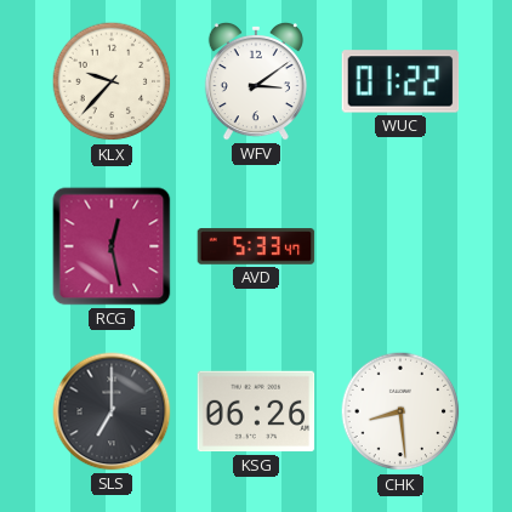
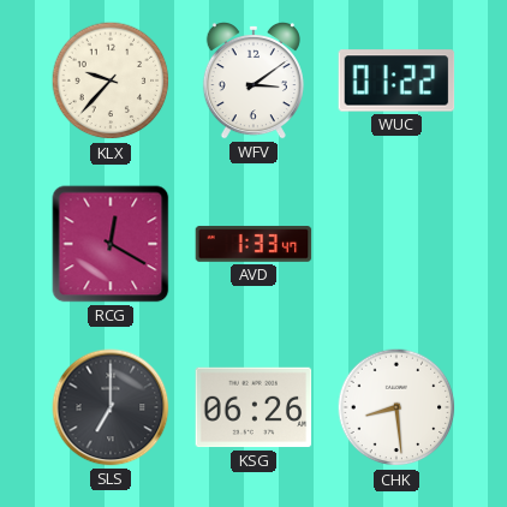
RCG: 12:28 -> 12:20
AVD: 5:33 -> 1:33
